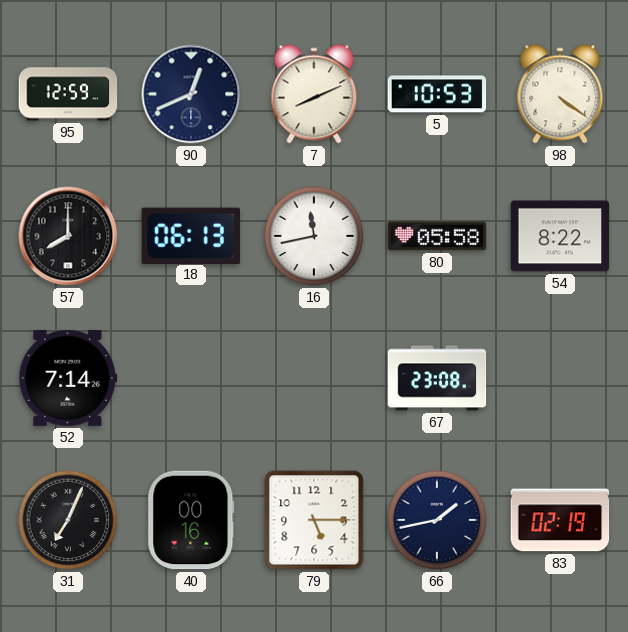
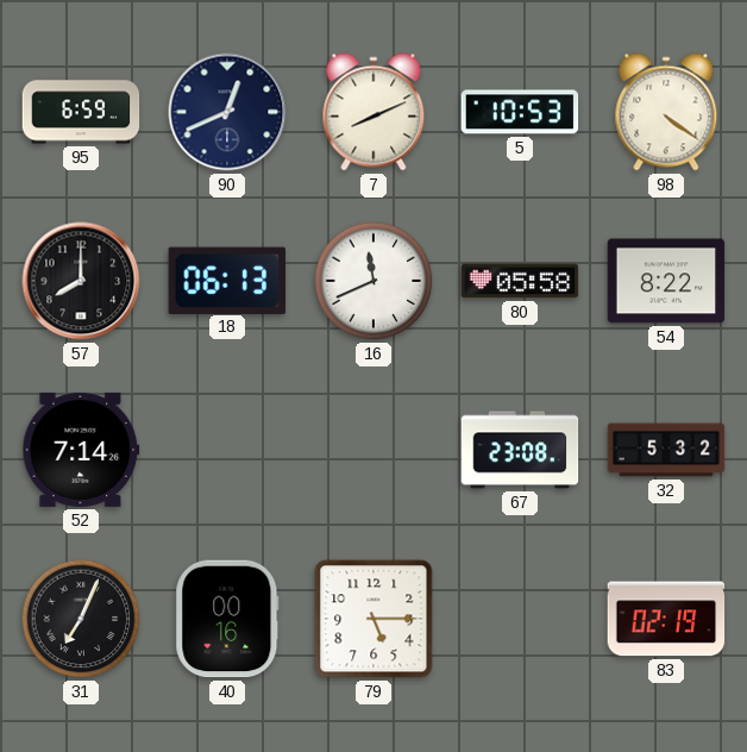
95: 12:59 -> 6:59
16: 11:43 -> 11:41
32: none -> 5:32
66: 1:43 -> none
